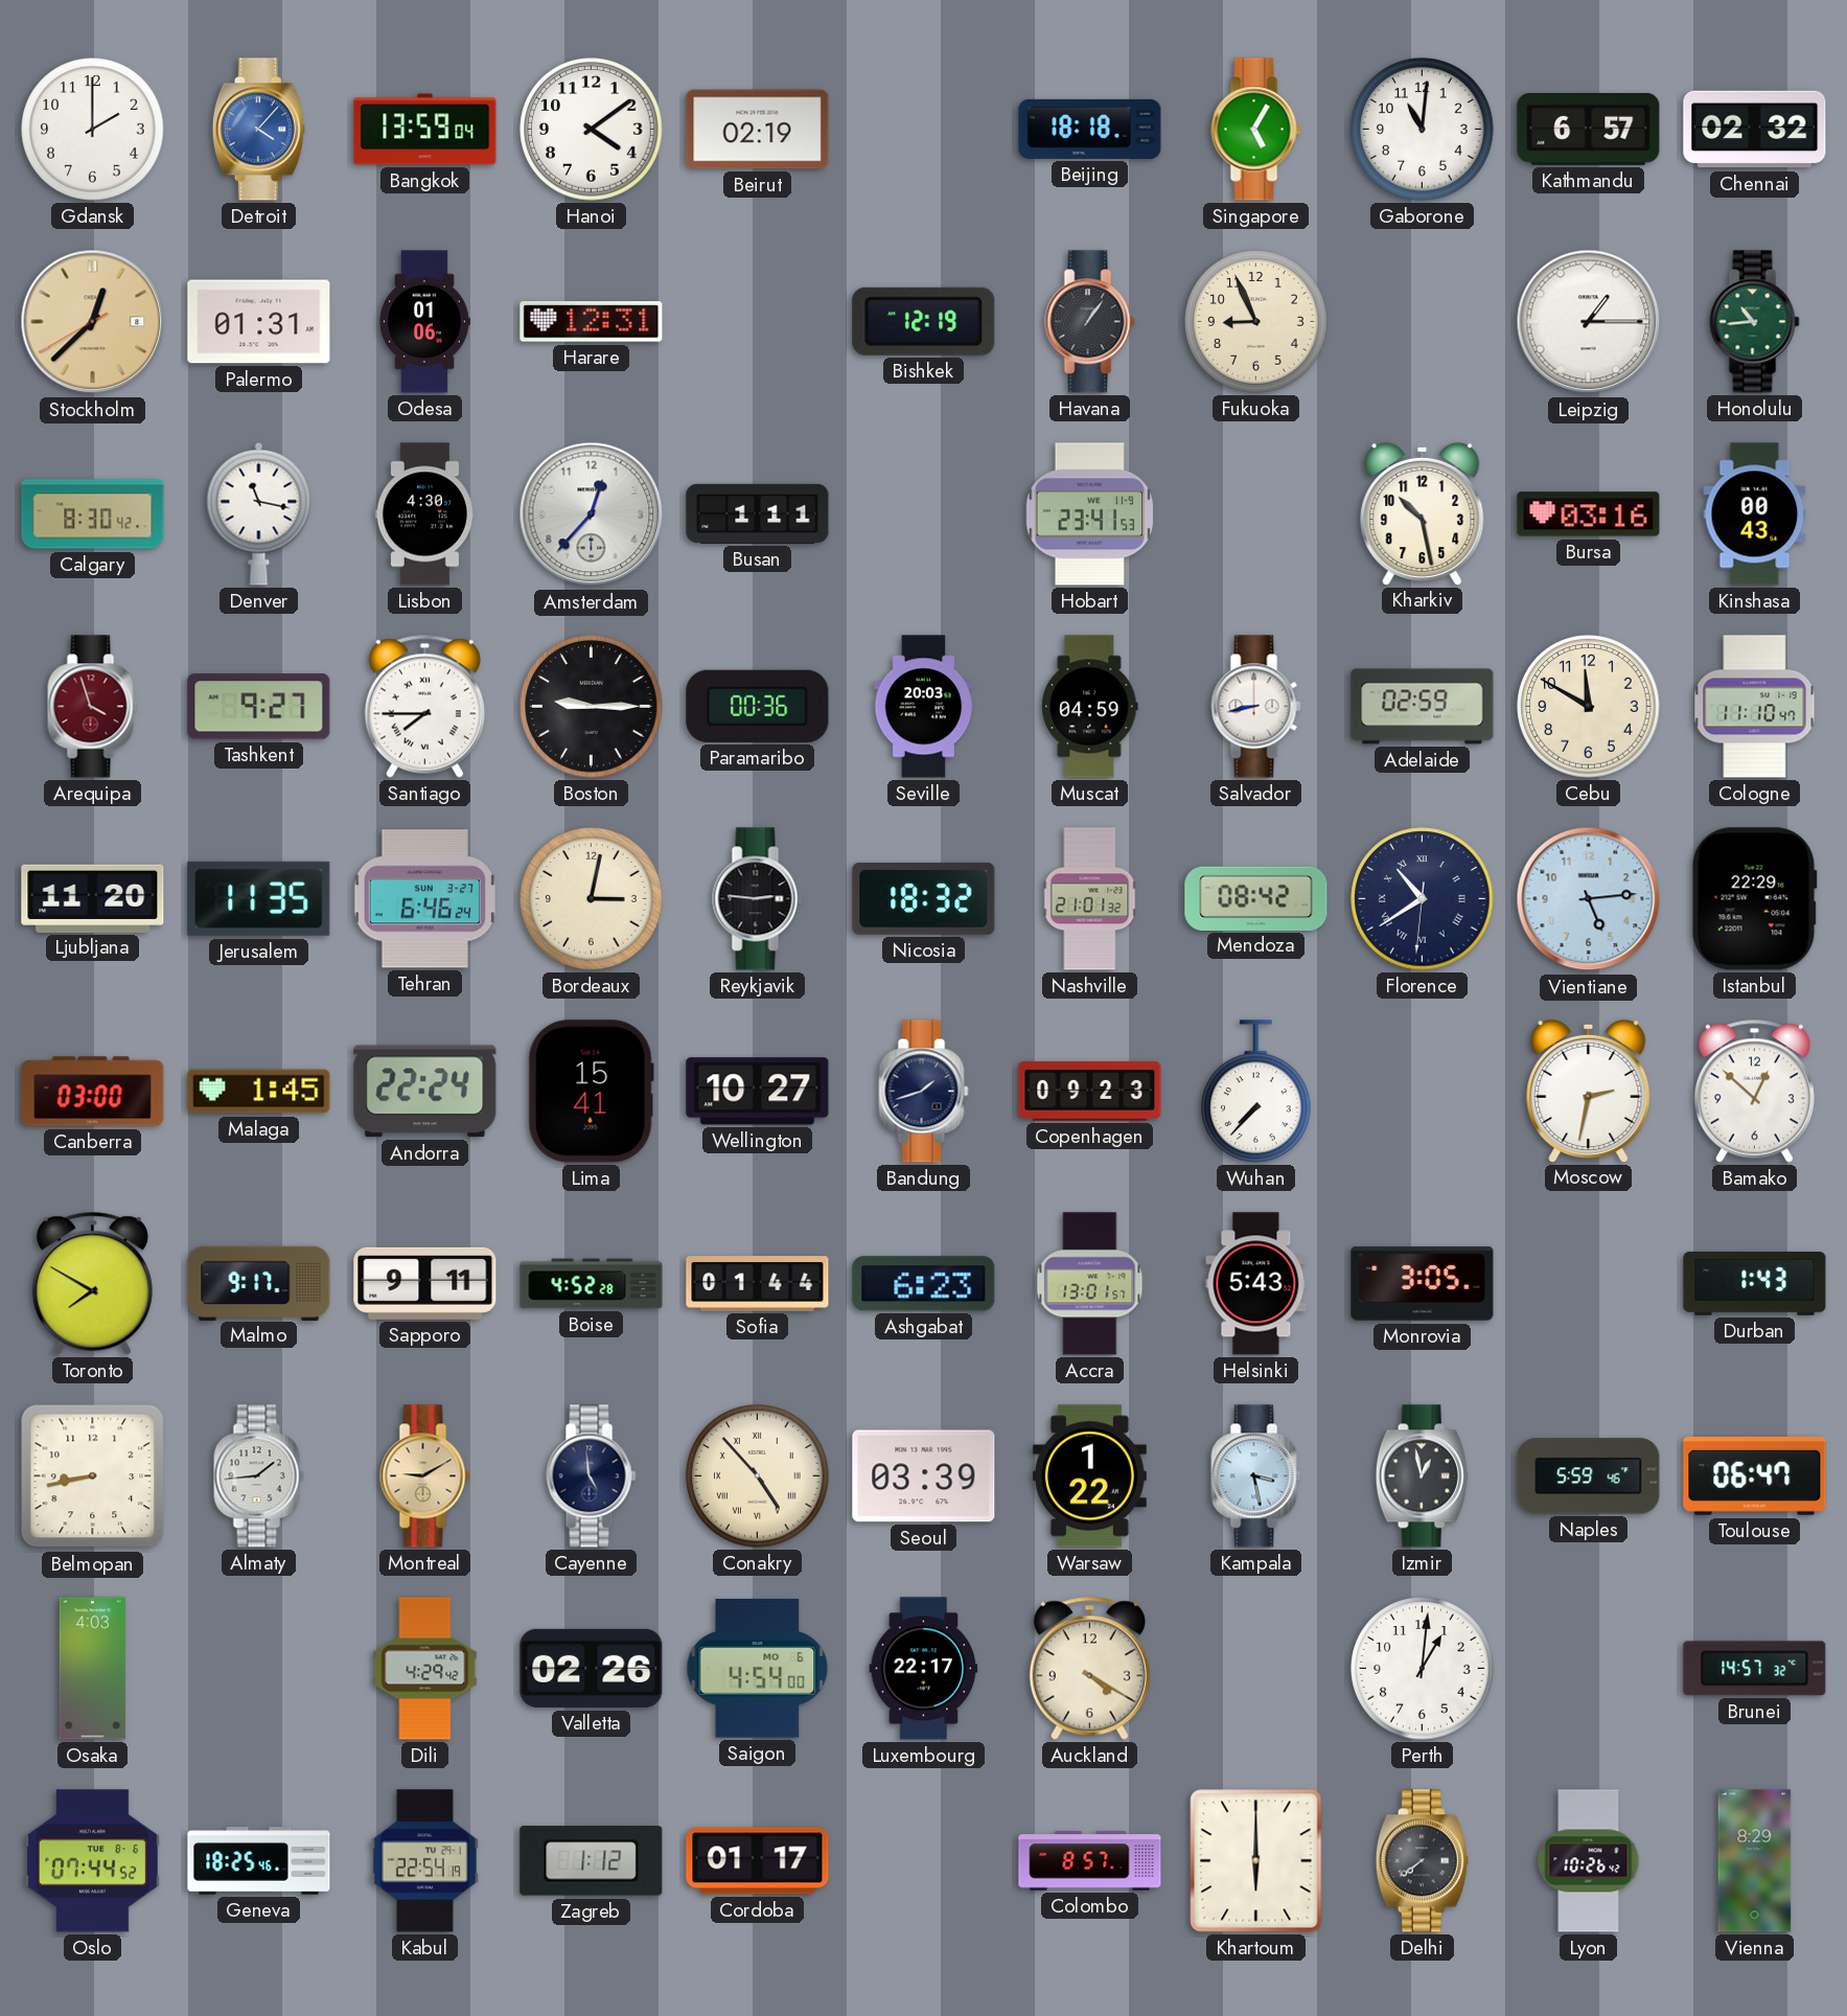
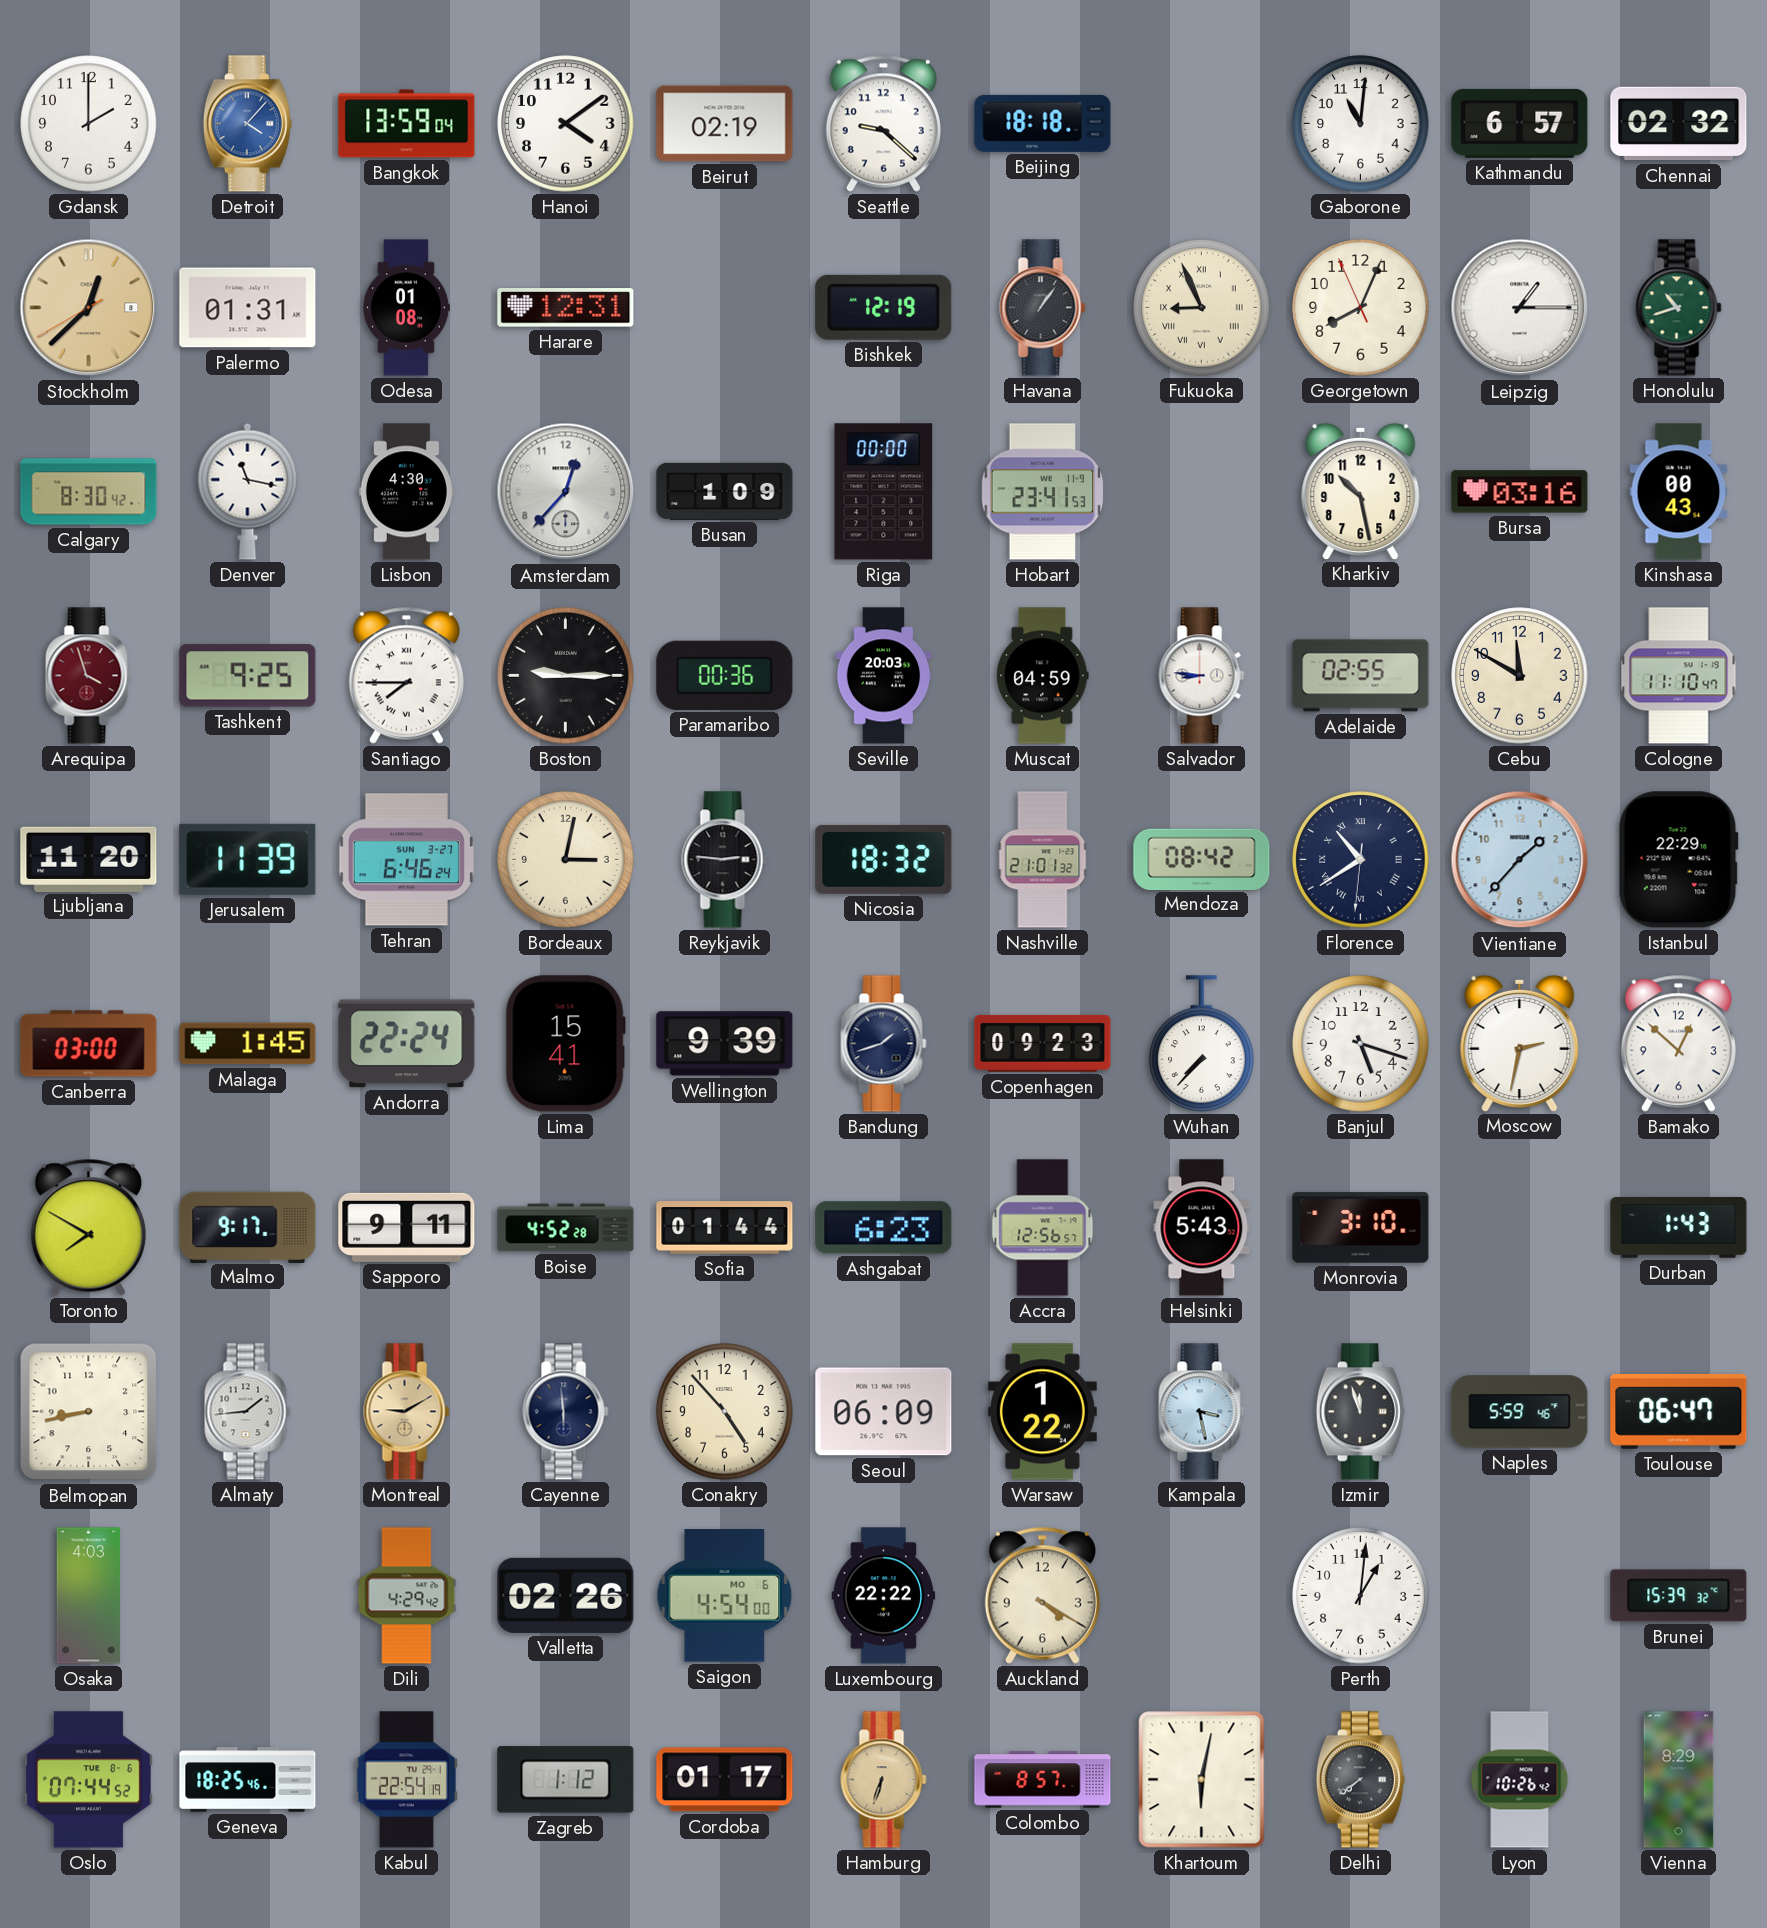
Seattle: none -> 9:22
Singapore: 5:05 -> none
Odesa: 01:06 -> 01:08
Fukuoka numerals: Arabic -> Roman
Georgetown: none -> 8:03
Honolulu: 10:44 -> 10:42
Busan: 1:11 -> 1:09
Riga: none -> 00:00
Tashkent: 9:27 -> 9:25
Salvador: 8:43 -> 8:46
Adelaide: 02:59 -> 02:55
Jerusalem: 11:35 -> 11:39
Vientiane: 5:14 -> 1:37
Wellington: 10:27 -> 9:39
Banjul: none -> 5:18
Accra: 13:01 -> 12:56
Monrovia: 3:05 -> 3:10
Cayenne: 4:59 -> 5:59
Conakry numerals: Roman -> Arabic
Seoul: 03:39 -> 06:09
Izmir: 12:58 -> 11:57
Luxembourg: 22:17 -> 22:22
Brunei: 14:57 -> 15:39
Hamburg: none -> 6:33
Khartoum: 6:00 -> 6:02
